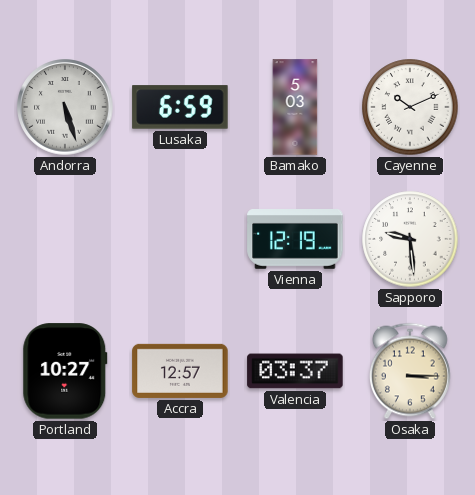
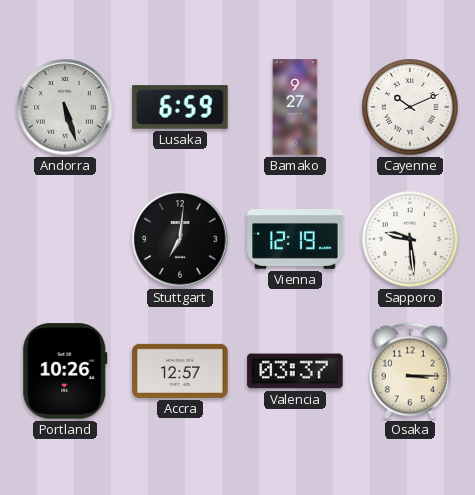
Bamako: 5:03 -> 9:27
Stuttgart: none -> 7:01
Portland: 10:27 -> 10:26
